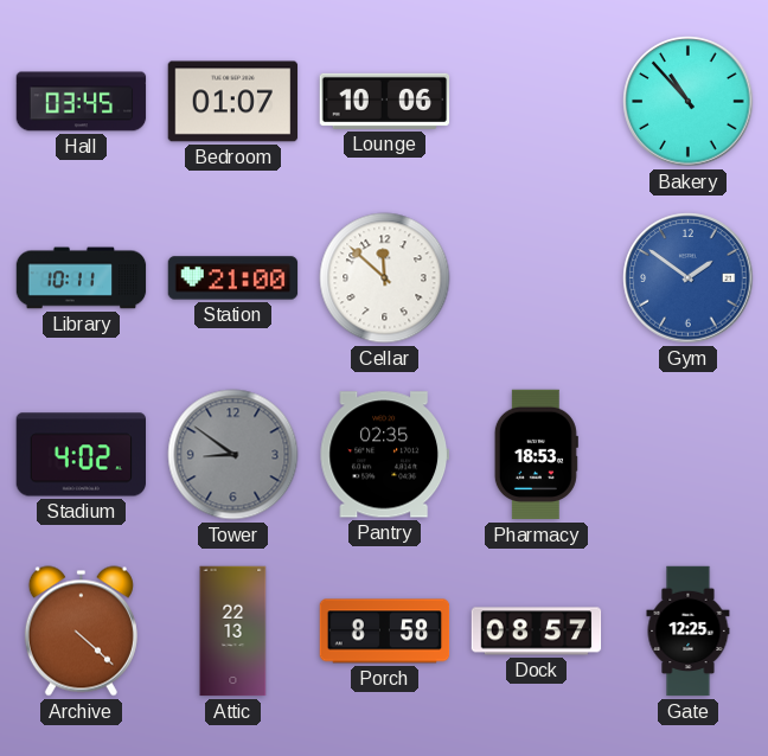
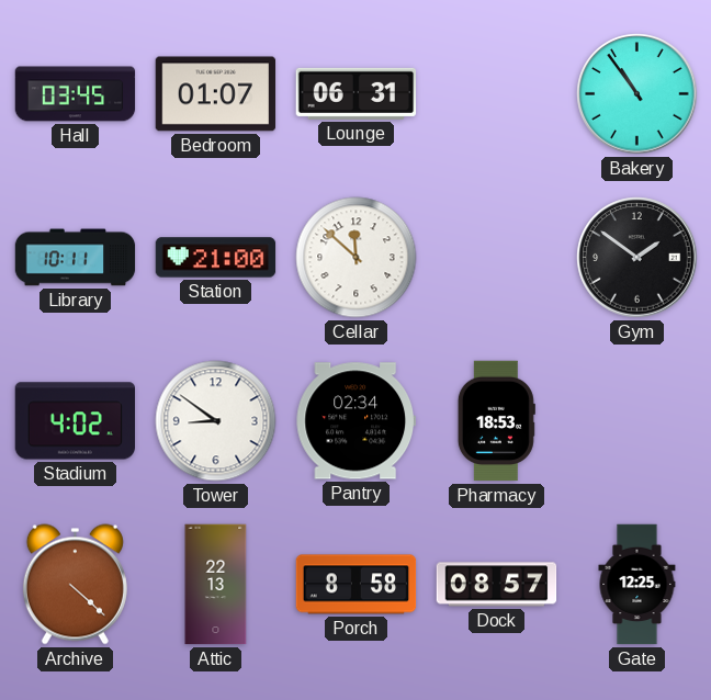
Lounge: 10:06 -> 06:31
Bakery: 10:53 -> 10:54
Gym dial: blue -> black
Tower dial: grey -> white
Pantry: 02:35 -> 02:34
